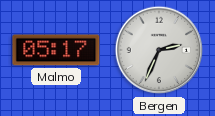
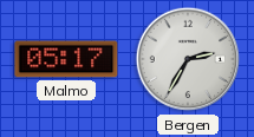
Bergen: 2:34 -> 2:35
